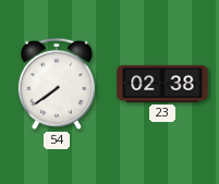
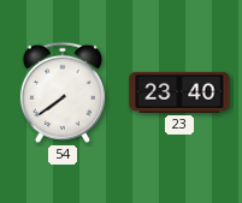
23: 02:38 -> 23:40
